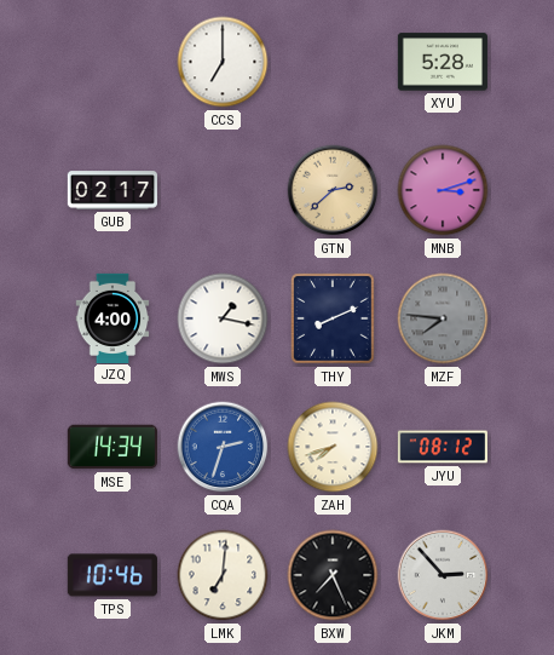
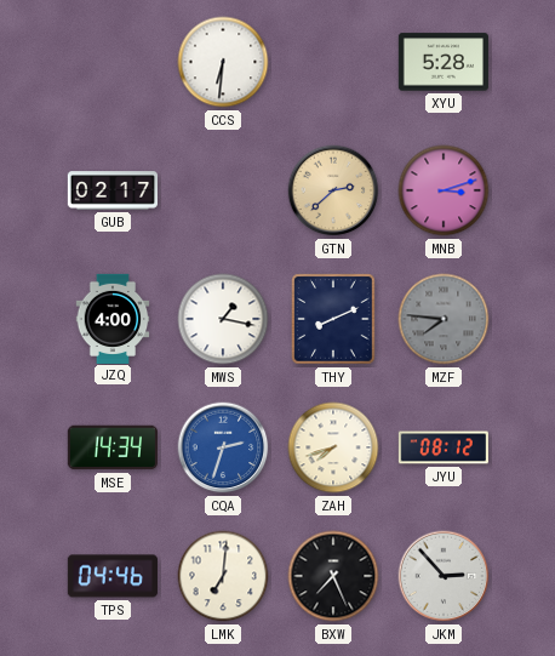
CCS: 7:00 -> 6:31
TPS: 10:46 -> 04:46
